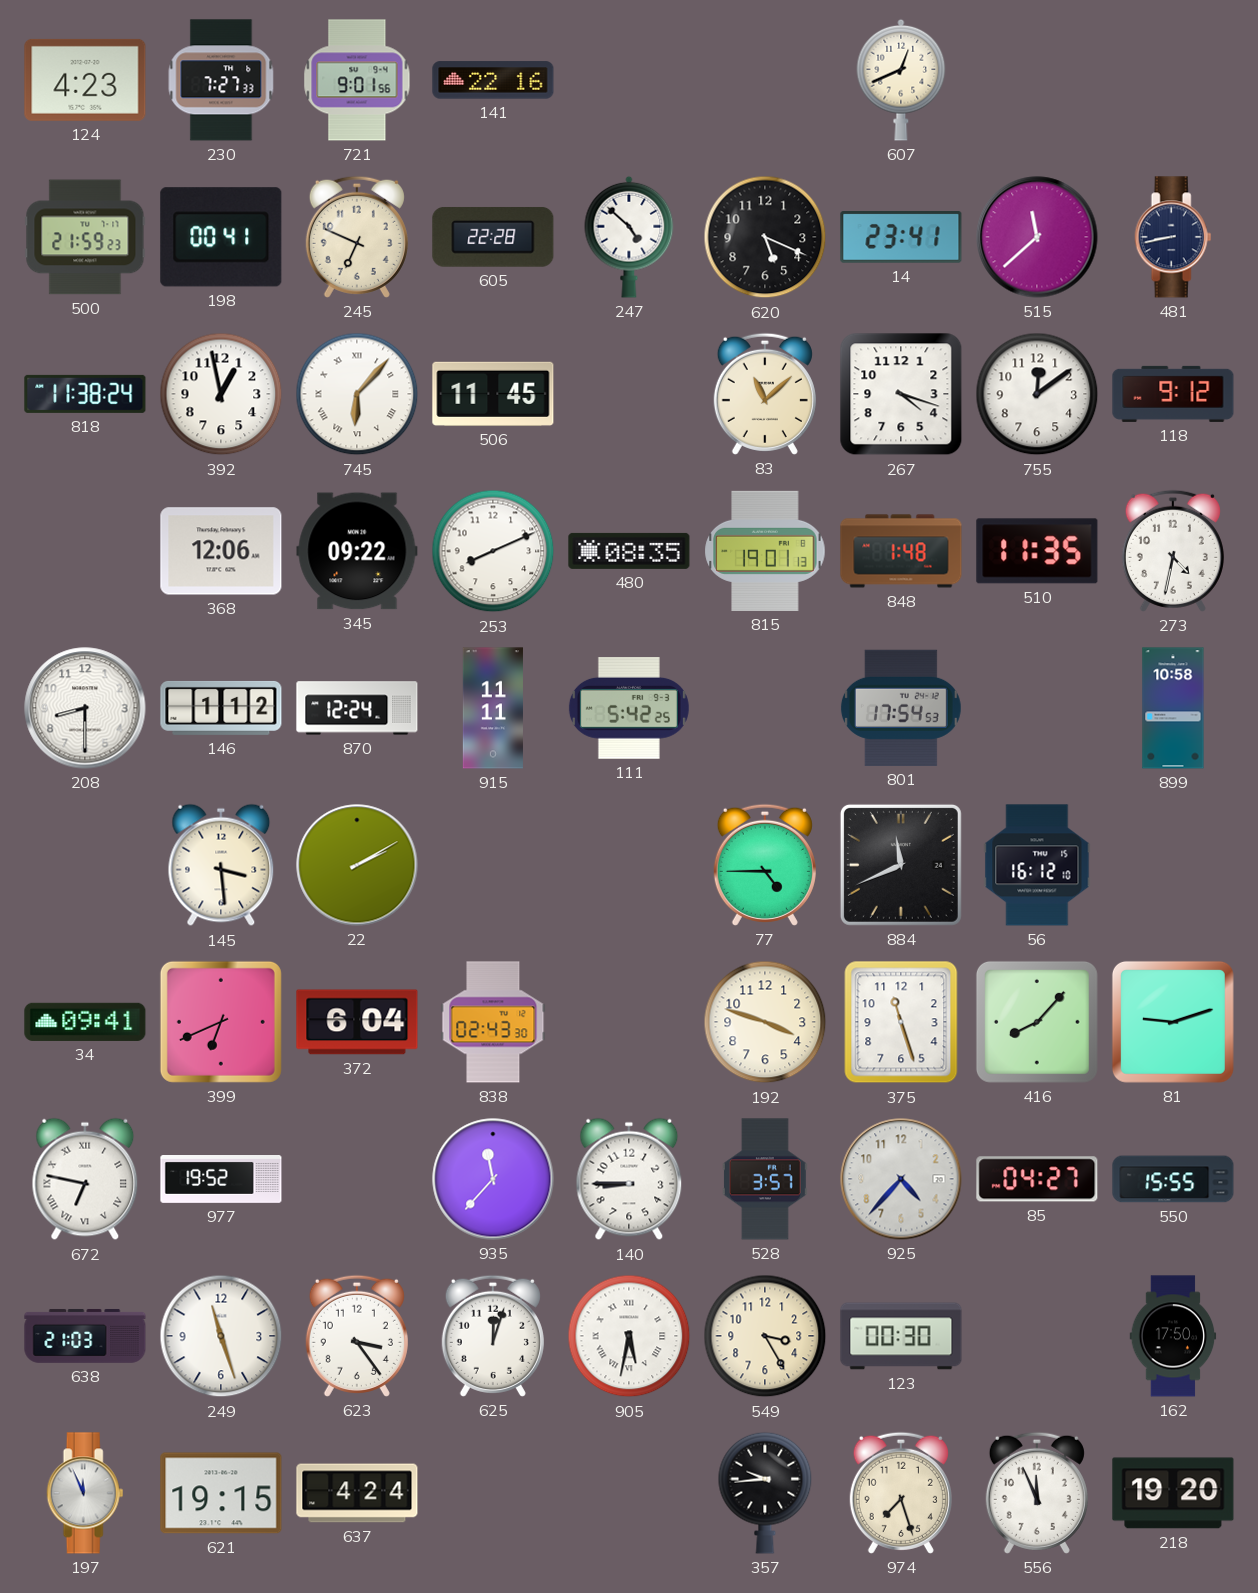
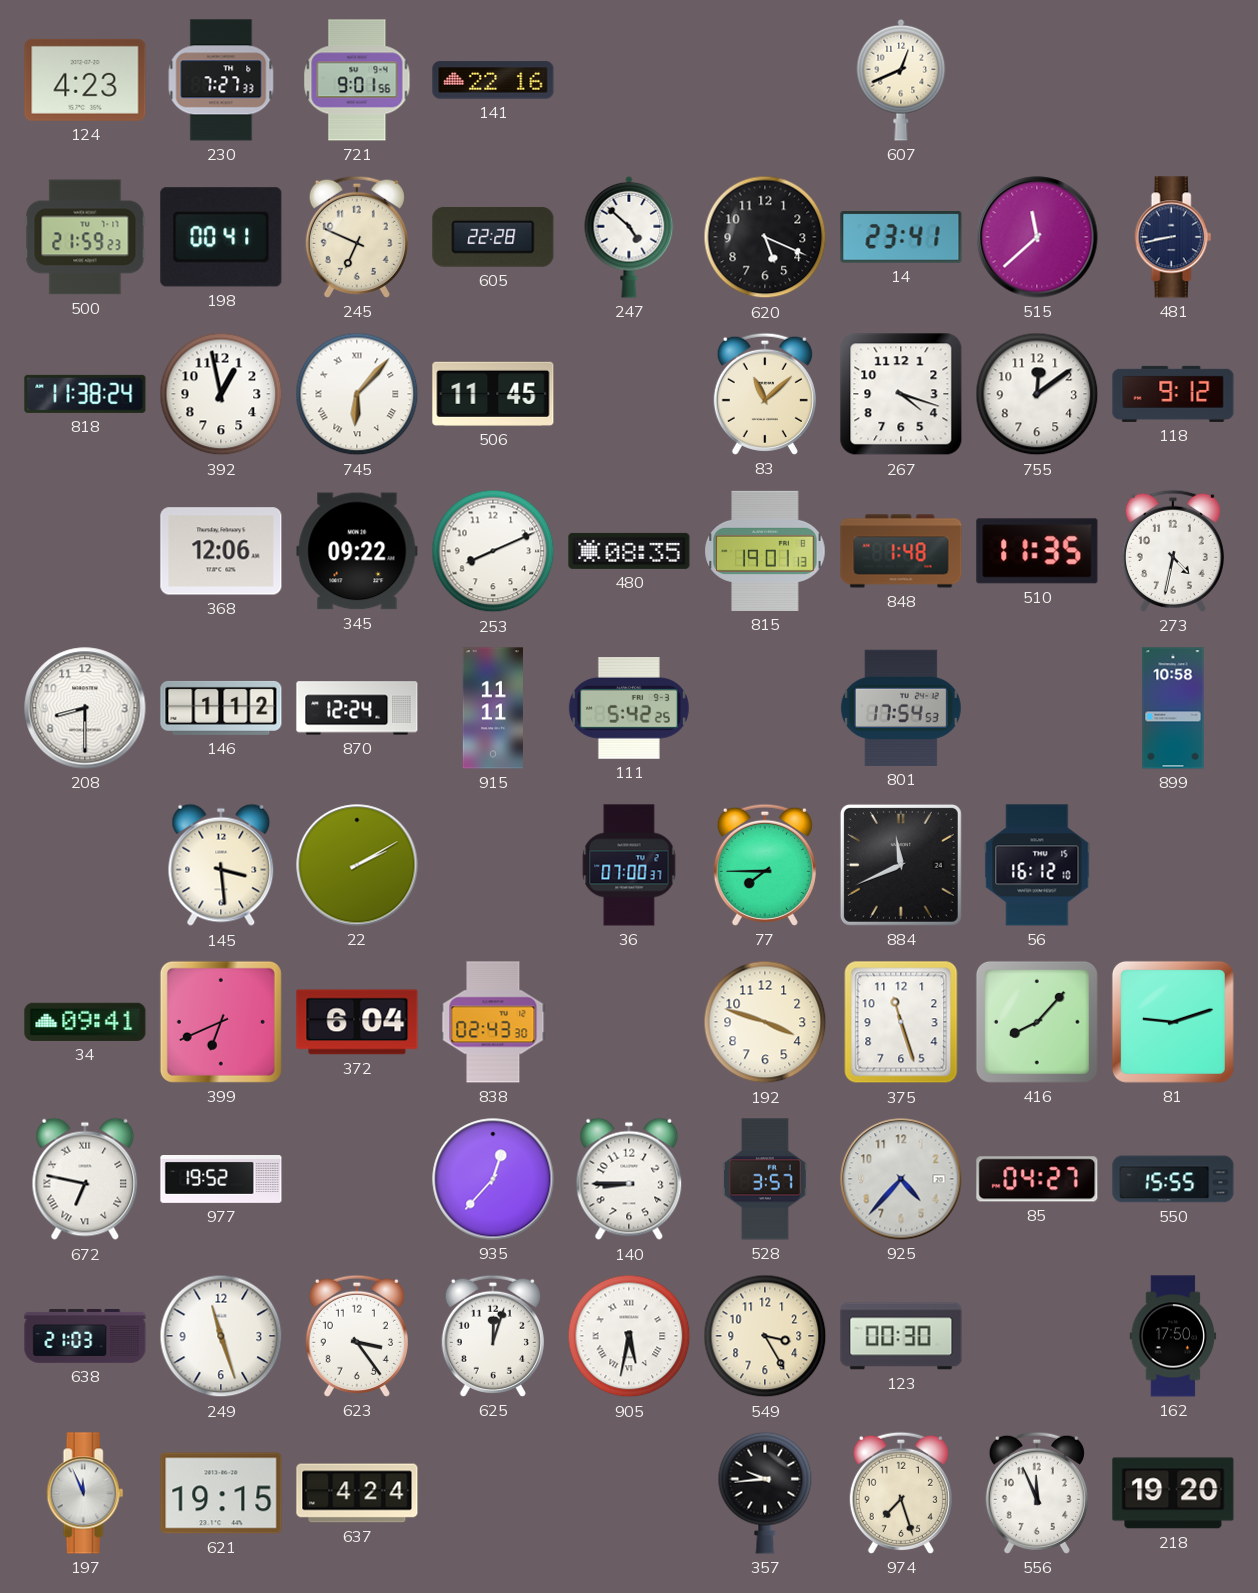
36: none -> 07:00
77: 4:45 -> 7:45
935: 11:37 -> 12:37
